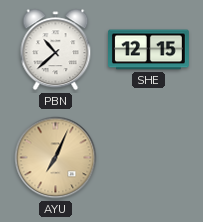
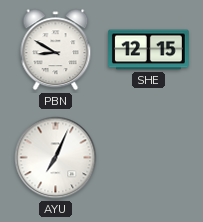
PBN: 10:38 -> 8:50
AYU dial: champagne -> white
